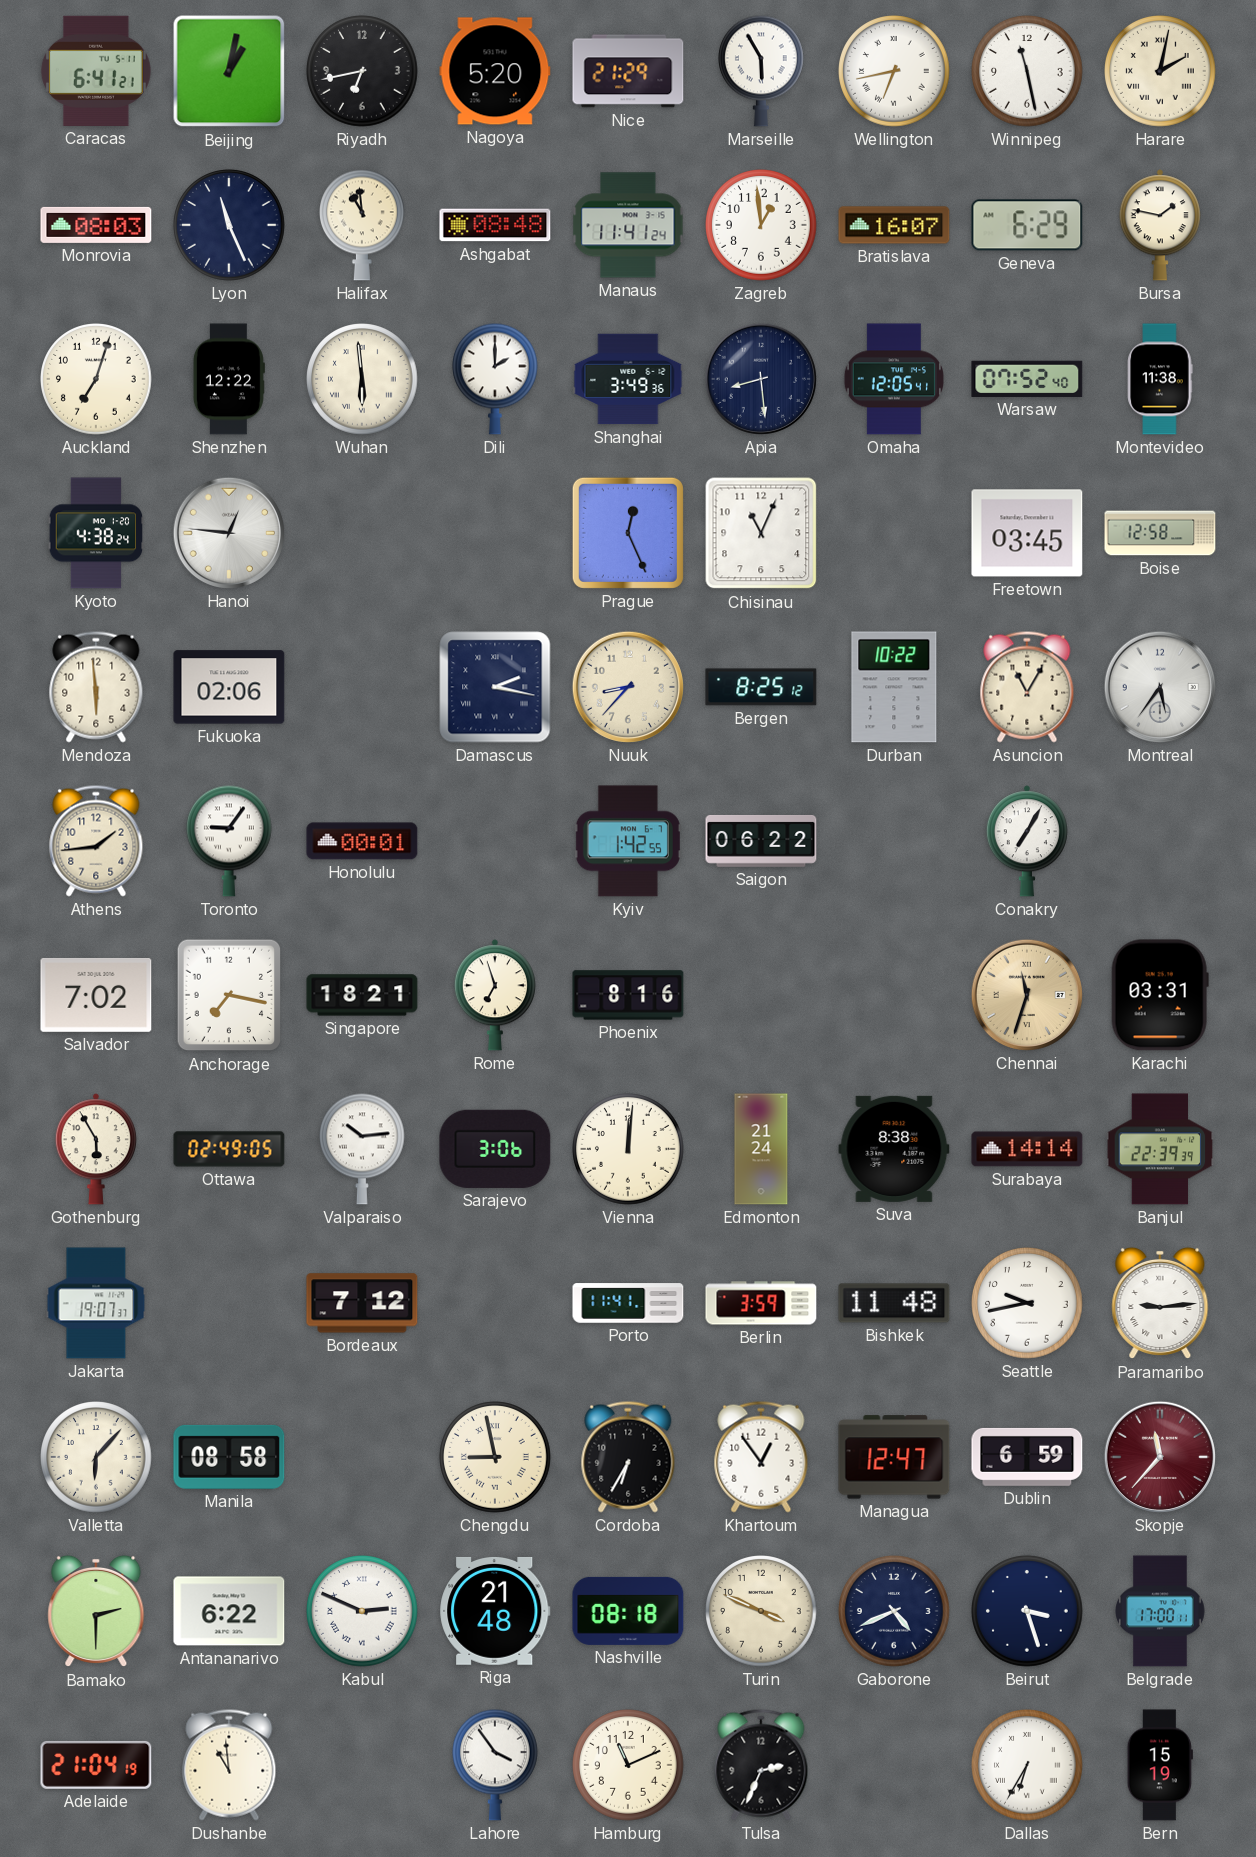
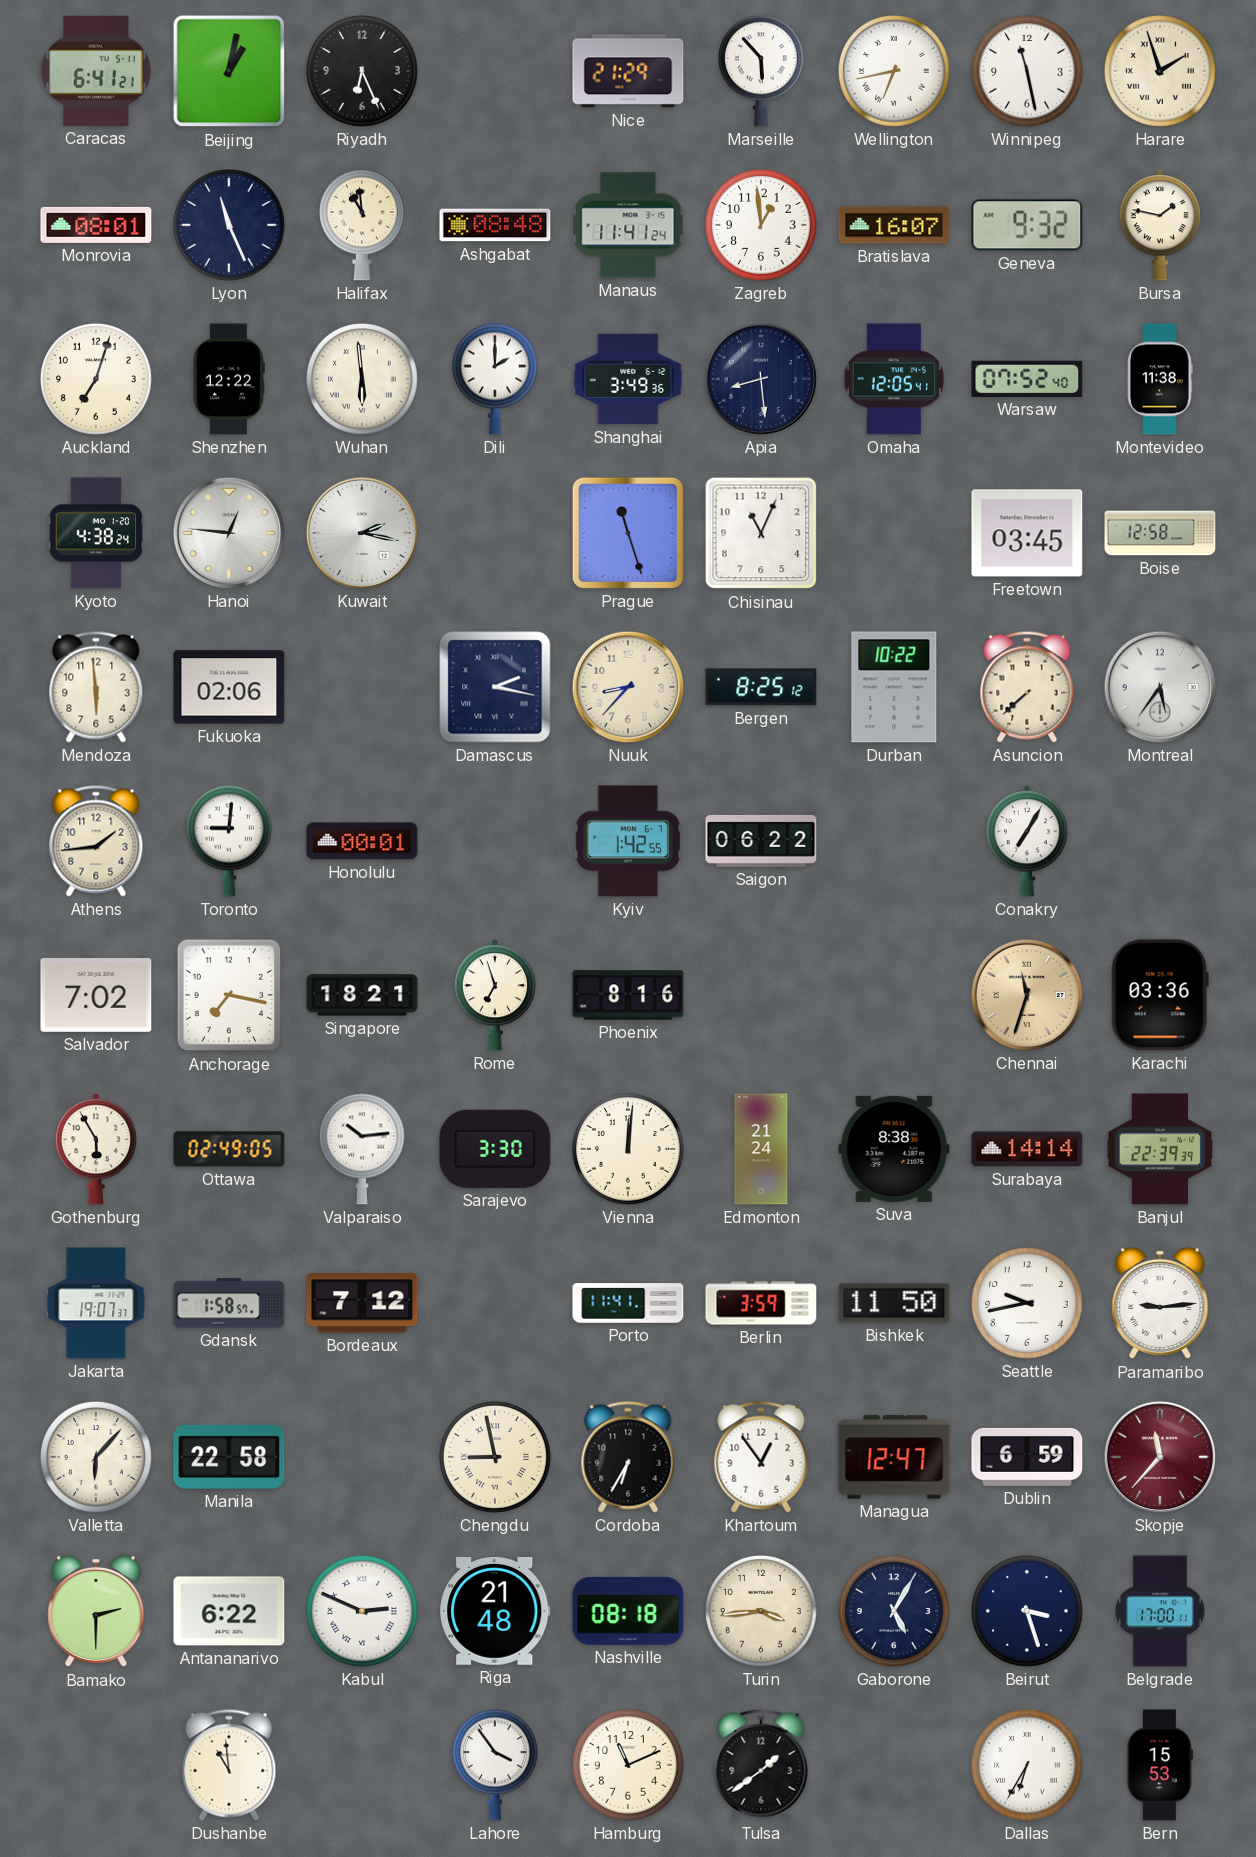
Riyadh: 6:43 -> 6:26
Nagoya: 5:20 -> none
Marseille: 5:55 -> 5:53
Harare: 2:02 -> 1:57
Monrovia: 08:03 -> 08:01
Geneva: 6:29 -> 9:32
Kuwait: none -> 2:17
Prague: 12:26 -> 11:27
Asuncion: 11:05 -> 7:38
Toronto: 9:06 -> 9:01
Karachi: 03:31 -> 03:36
Sarajevo: 3:06 -> 3:30
Gdansk: none -> 1:58
Bishkek: 11:48 -> 11:50
Manila: 08:58 -> 22:58
Turin: 3:49 -> 3:44
Gaborone: 4:41 -> 5:05
Adelaide: 21:04 -> none
Tulsa: 2:34 -> 1:39
Bern: 15:19 -> 15:53
